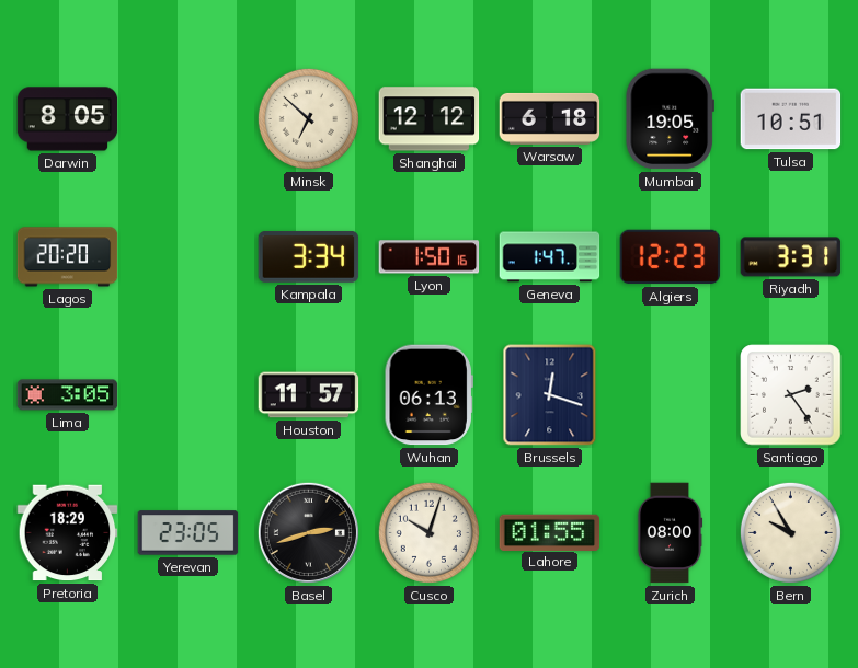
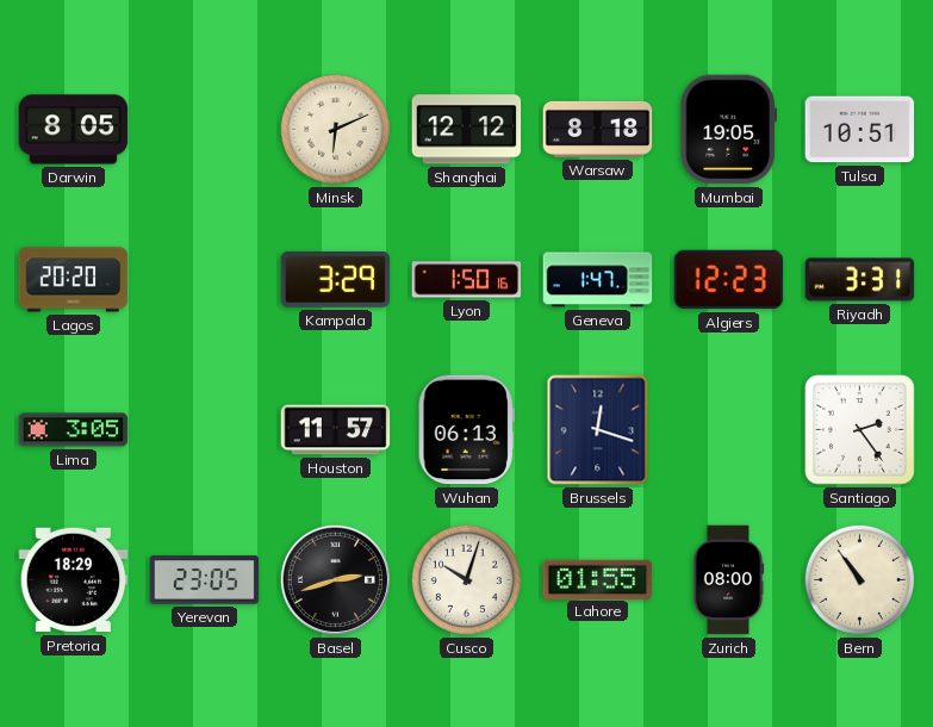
Minsk: 6:52 -> 6:11
Warsaw: 6:18 -> 8:18
Kampala: 3:34 -> 3:29
Bern: 9:55 -> 10:54
